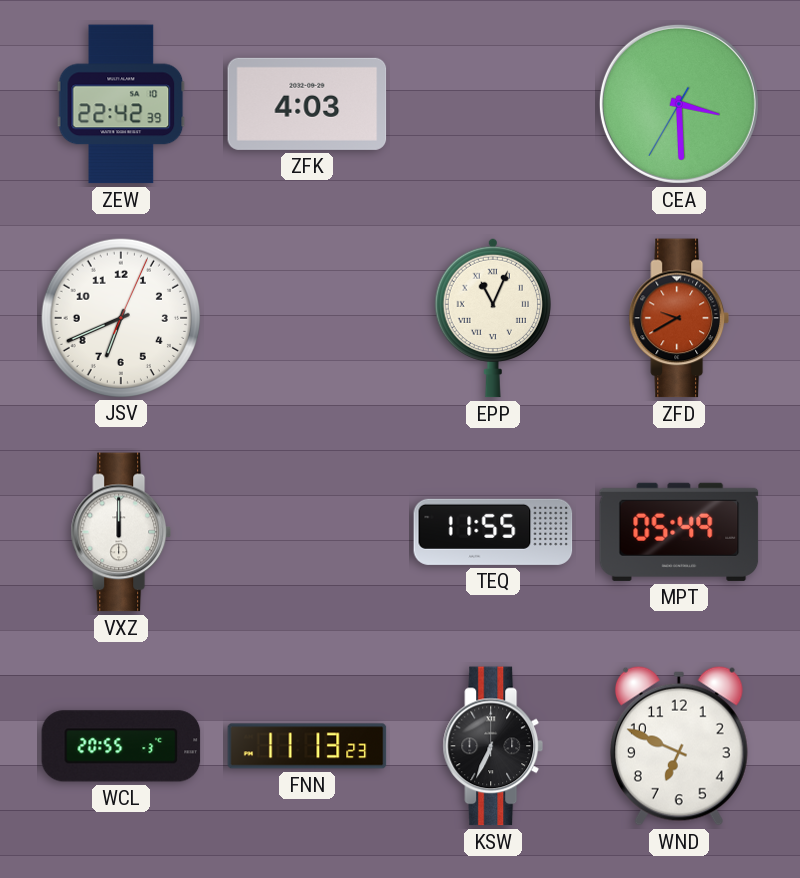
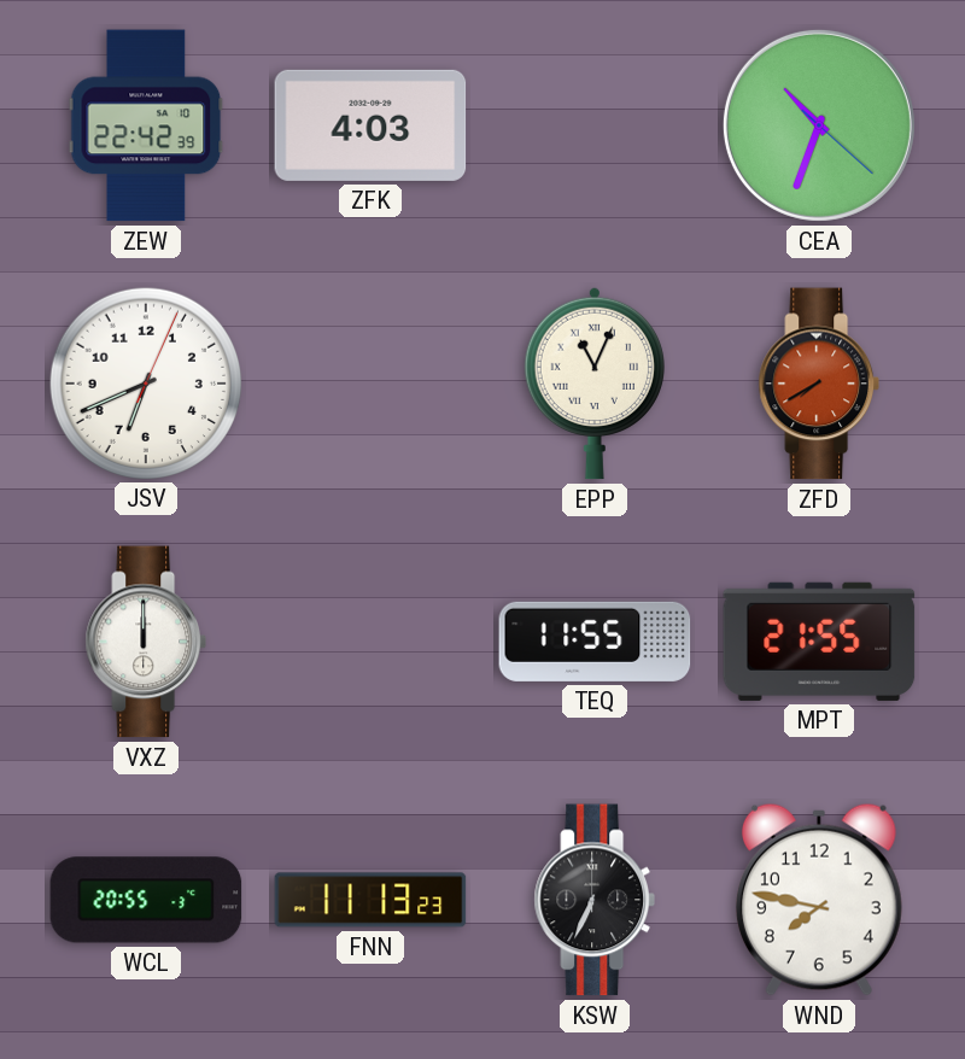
CEA: 3:29 -> 10:33
ZFD: 9:40 -> 7:40
MPT: 05:49 -> 21:55
WND: 6:49 -> 7:47
